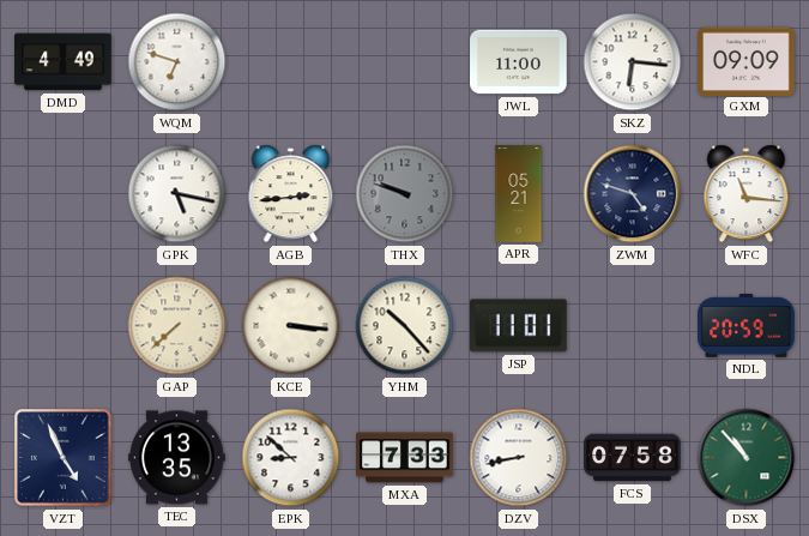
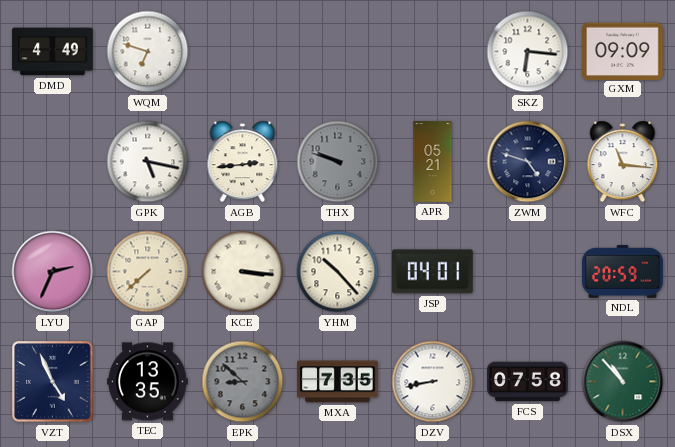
JWL: 11:00 -> none
LYU: none -> 2:34
JSP: 11:01 -> 04:01
EPK dial: white -> grey
MXA: 7:33 -> 7:35
